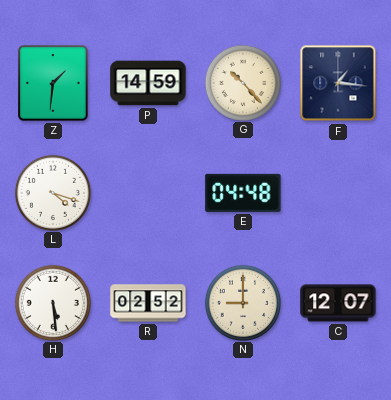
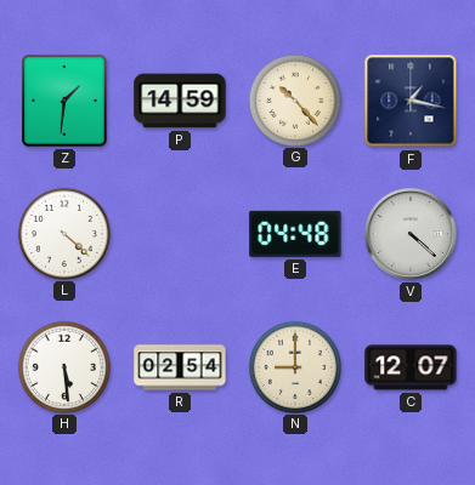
F: 1:16 -> 1:17
L: 4:18 -> 4:22
V: none -> 4:22
R: 02:52 -> 02:54
